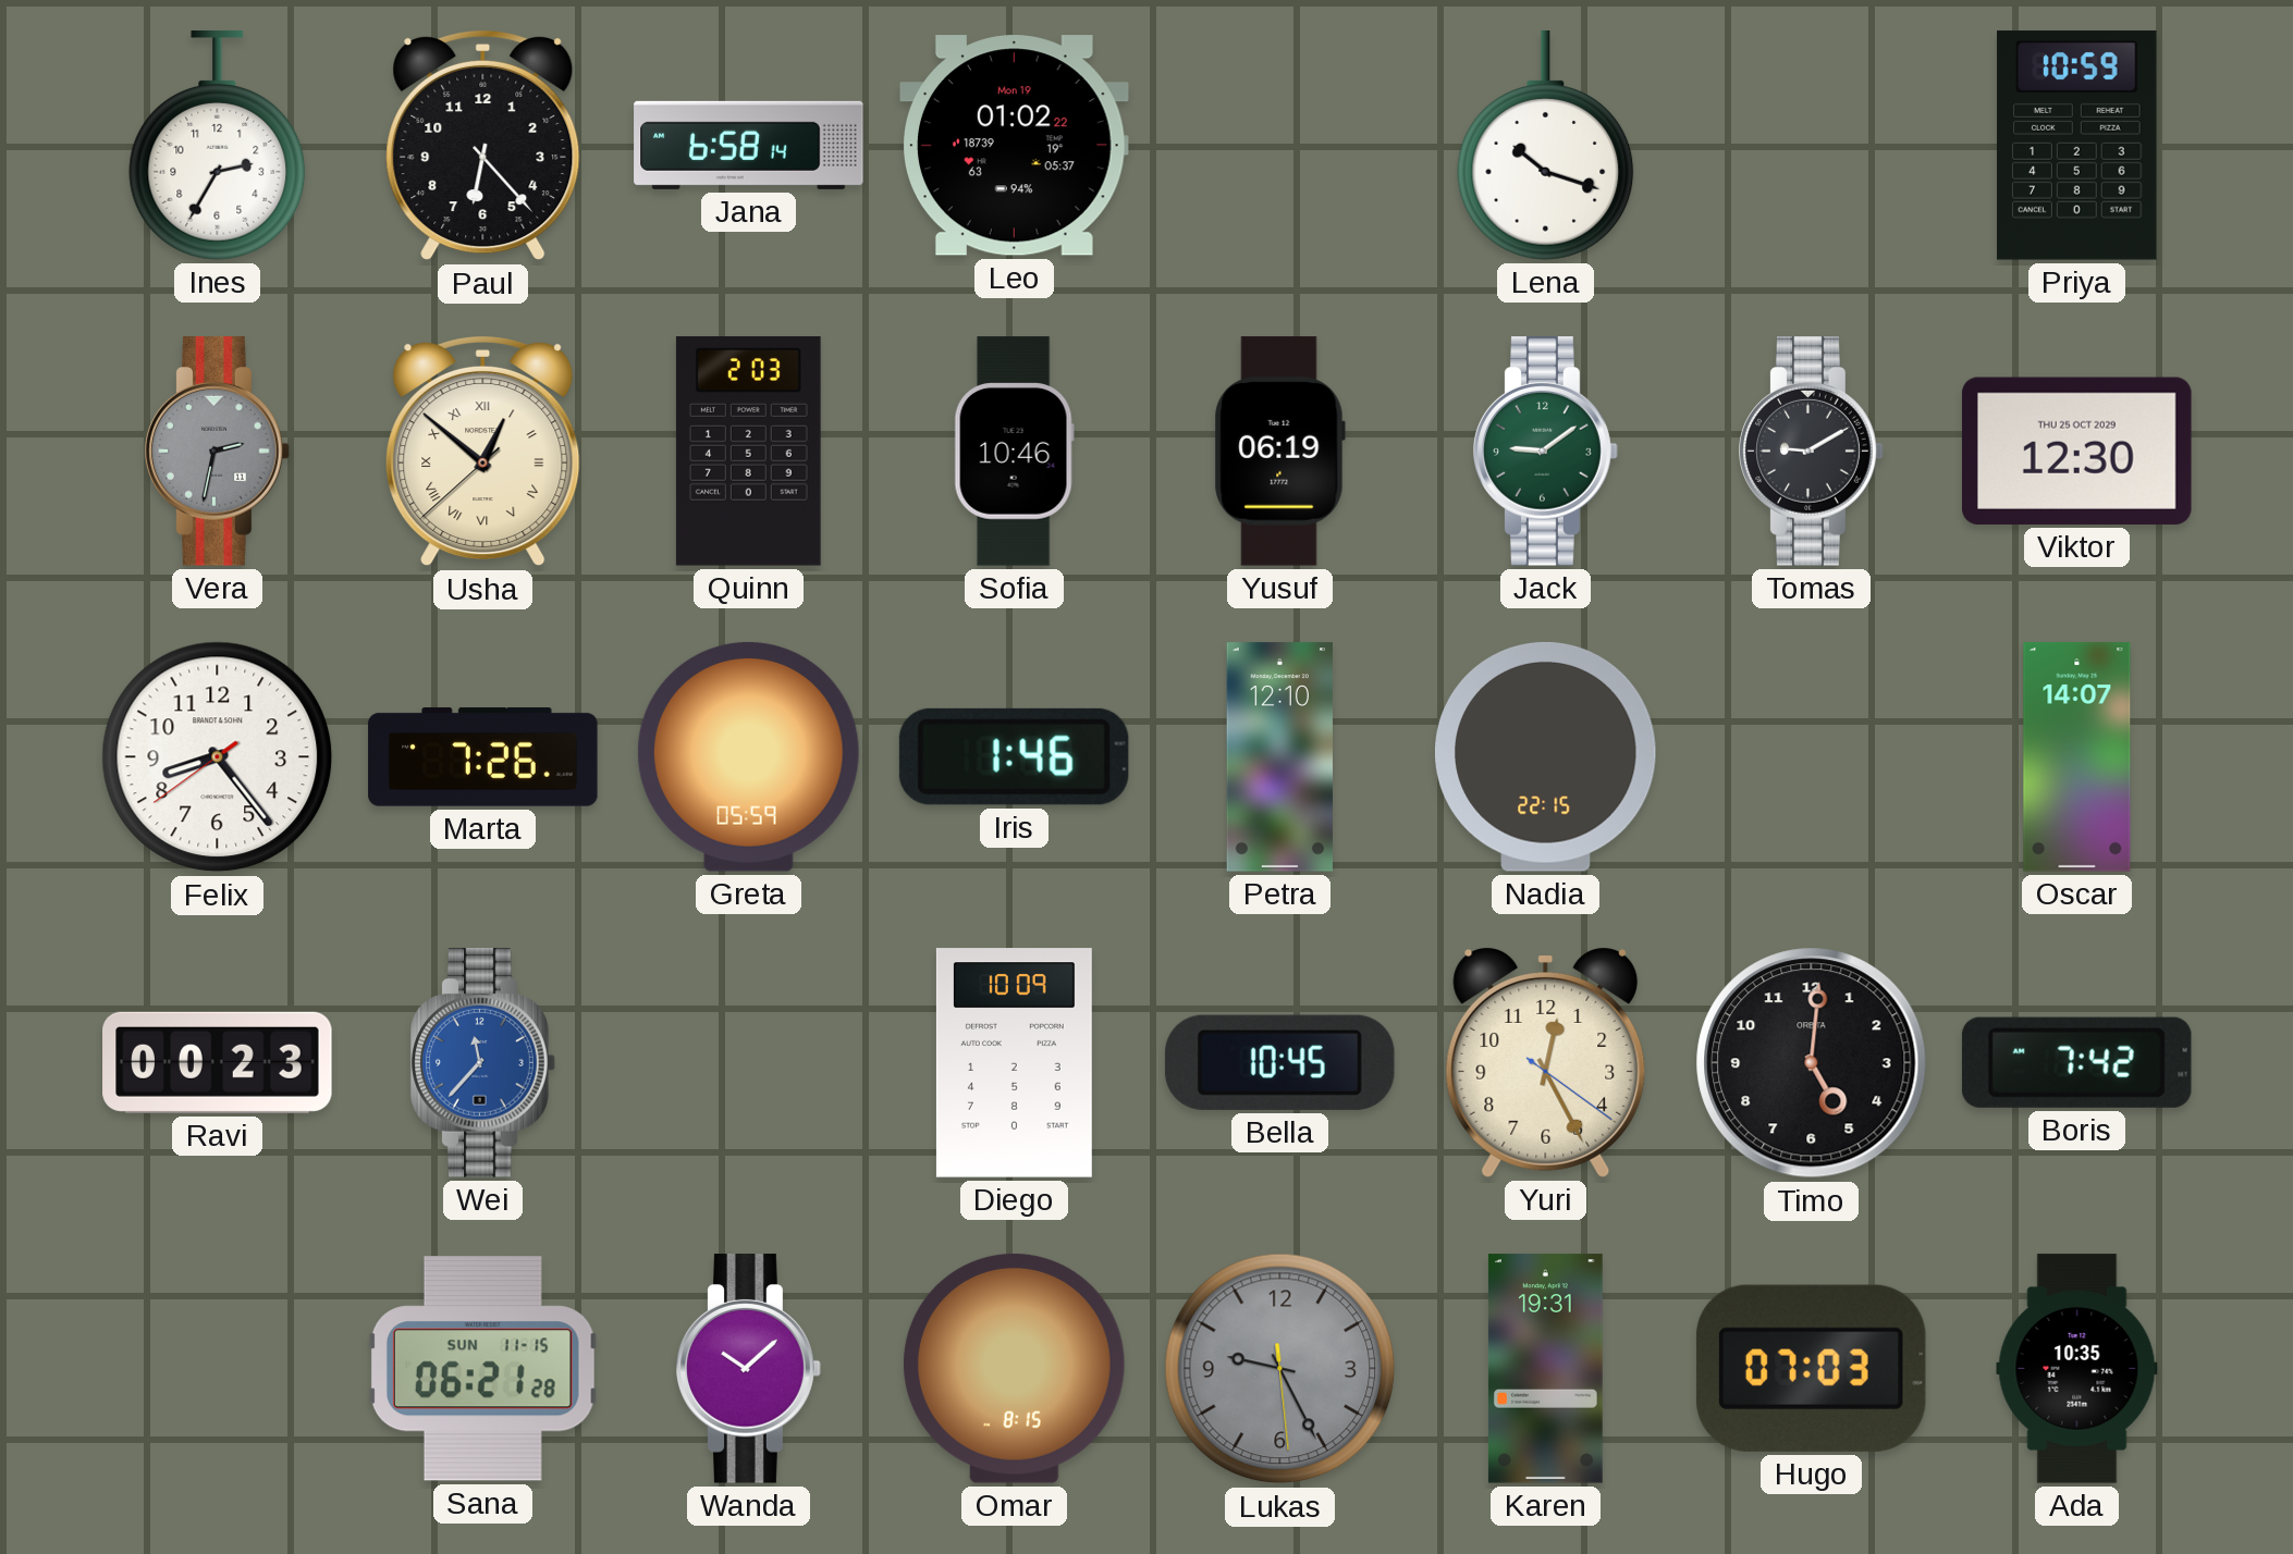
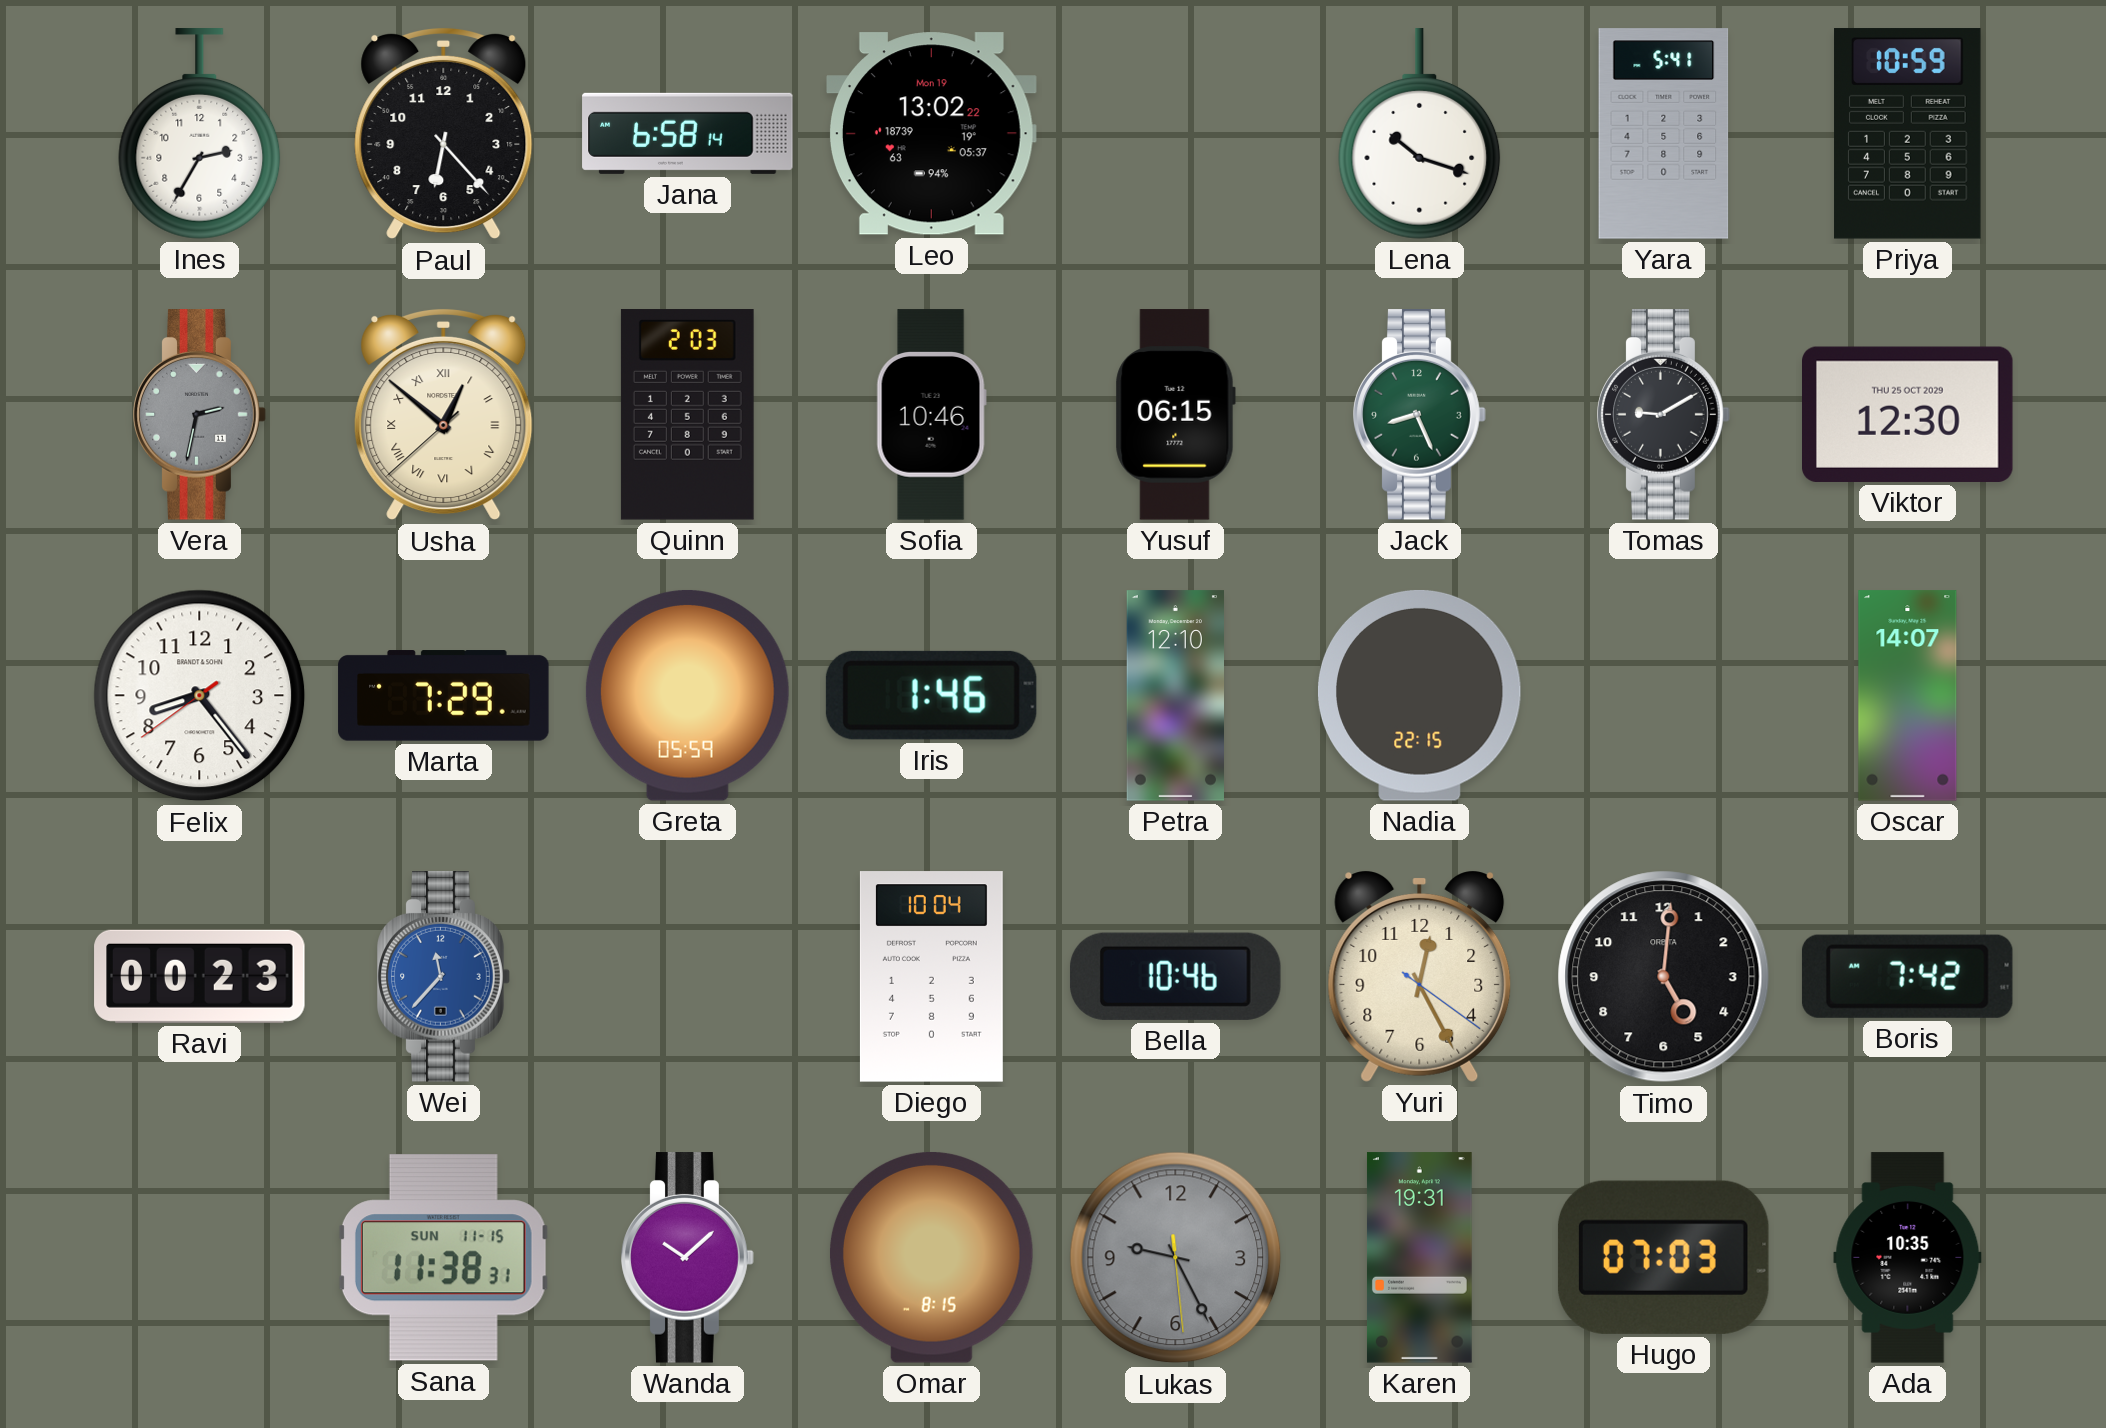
Leo: 01:02 -> 13:02
Yara: none -> 5:41
Yusuf: 06:19 -> 06:15
Jack: 9:09 -> 8:26
Marta: 7:26 -> 7:29
Diego: 10:09 -> 10:04
Bella: 10:45 -> 10:46
Sana: 06:21 -> 11:38
